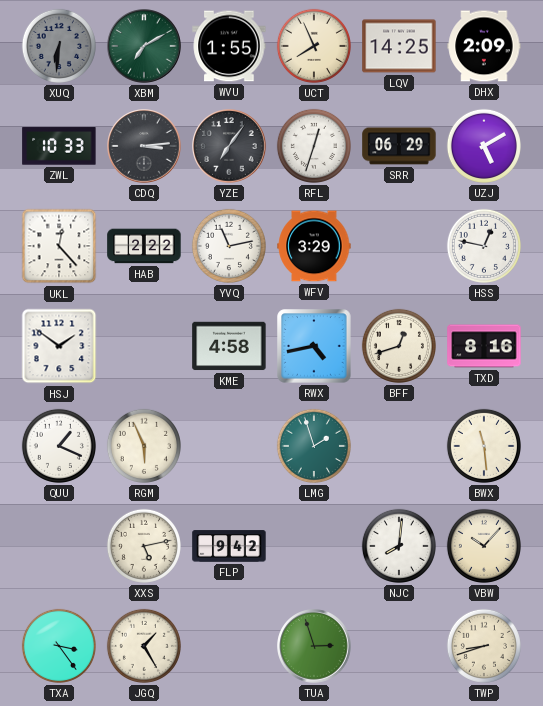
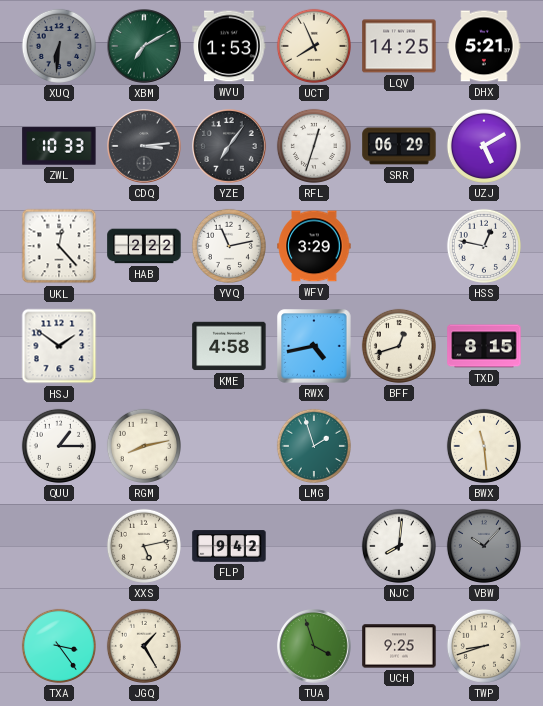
WVU: 1:55 -> 1:53
DHX: 2:09 -> 5:21
TXD: 8:16 -> 8:15
QUU: 1:19 -> 1:15
RGM: 5:56 -> 8:13
VBW dial: cream -> grey
TUA: 2:57 -> 3:57
UCH: none -> 9:25
